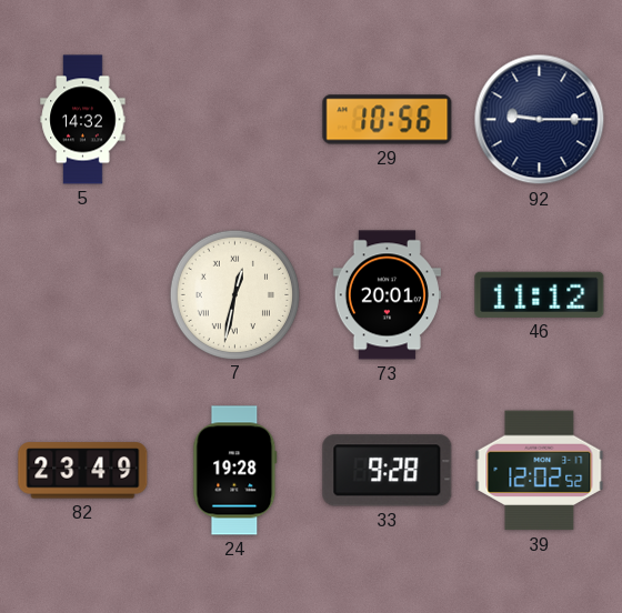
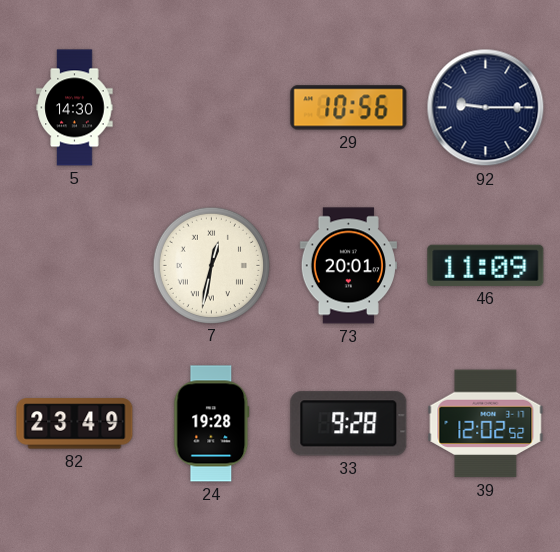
5: 14:32 -> 14:30
46: 11:12 -> 11:09
